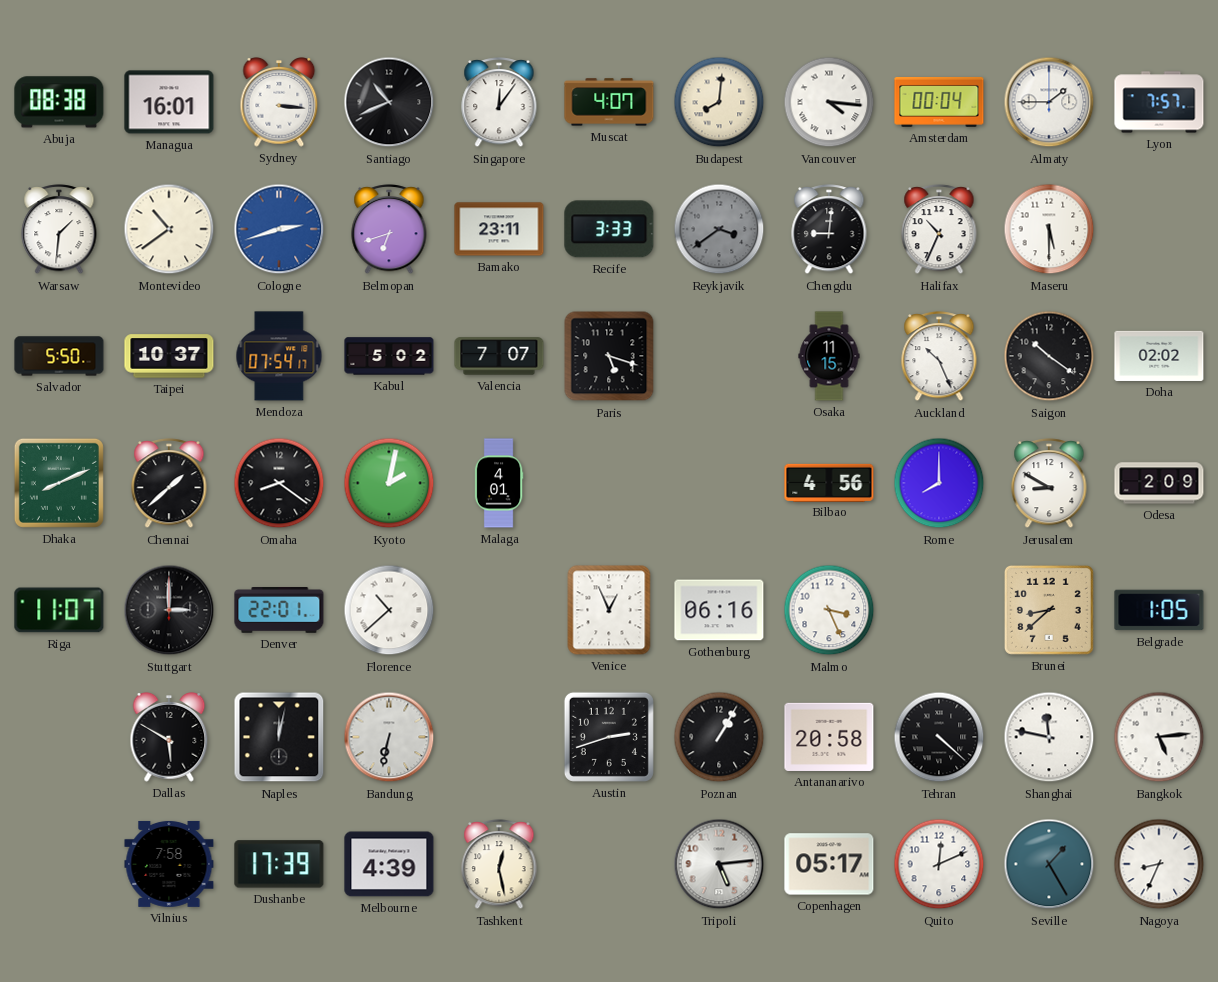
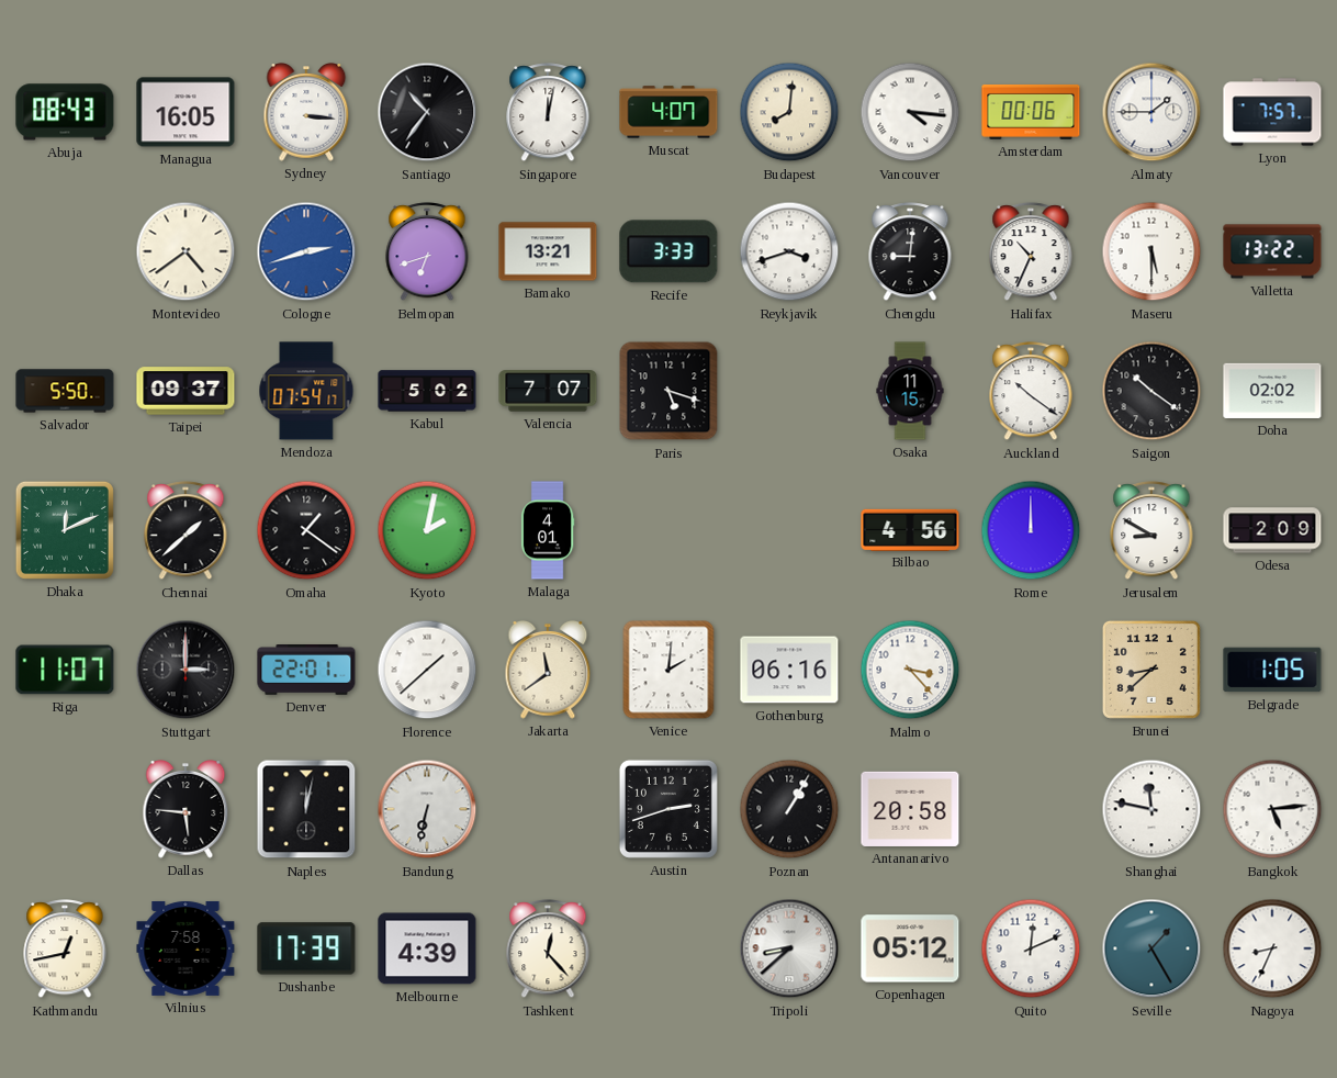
Abuja: 08:38 -> 08:43
Managua: 16:01 -> 16:05
Santiago: 10:41 -> 10:36
Singapore: 12:06 -> 12:02
Amsterdam: 00:04 -> 00:06
Warsaw: 1:31 -> none
Montevideo: 10:39 -> 4:39
Bamako: 23:11 -> 13:21
Reykjavik: 3:39 -> 3:42
Reykjavik dial: grey -> white
Valletta: none -> 13:22
Taipei: 10:37 -> 09:37
Auckland: 10:26 -> 10:21
Dhaka: 8:11 -> 12:11
Omaha: 8:21 -> 1:21
Rome: 8:00 -> 12:00
Florence: 10:38 -> 1:38
Jakarta: none -> 11:39
Venice: 12:56 -> 2:01
Malmo: 3:26 -> 3:23
Dallas: 5:50 -> 5:46
Tehran: 4:22 -> none
Kathmandu: none -> 12:43
Tashkent: 12:28 -> 12:23
Tripoli: 5:14 -> 8:38
Copenhagen: 05:17 -> 05:12
